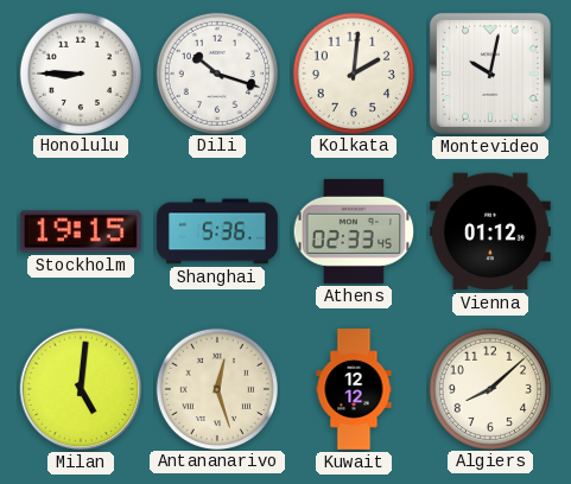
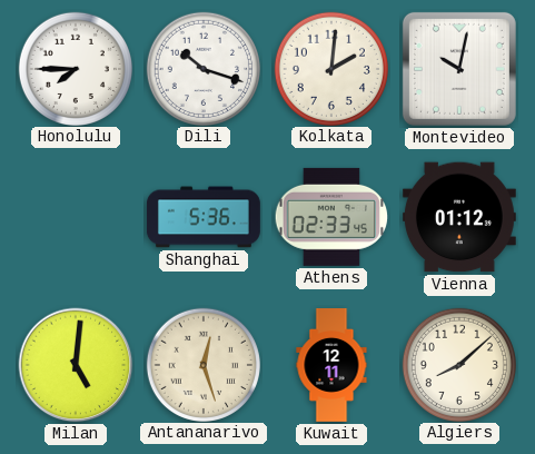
Honolulu: 8:45 -> 7:45
Stockholm: 19:15 -> none
Kuwait: 12:12 -> 12:11
